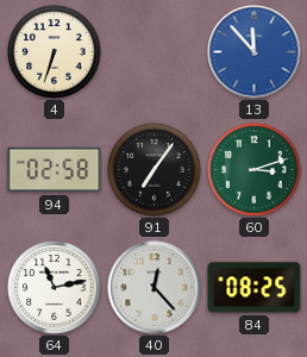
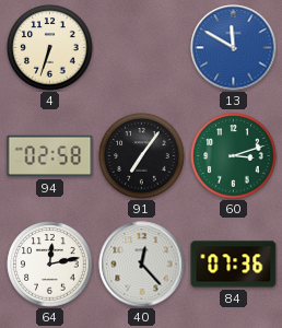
13: 11:53 -> 11:50
64: 11:13 -> 12:13
84: 08:25 -> 07:36
